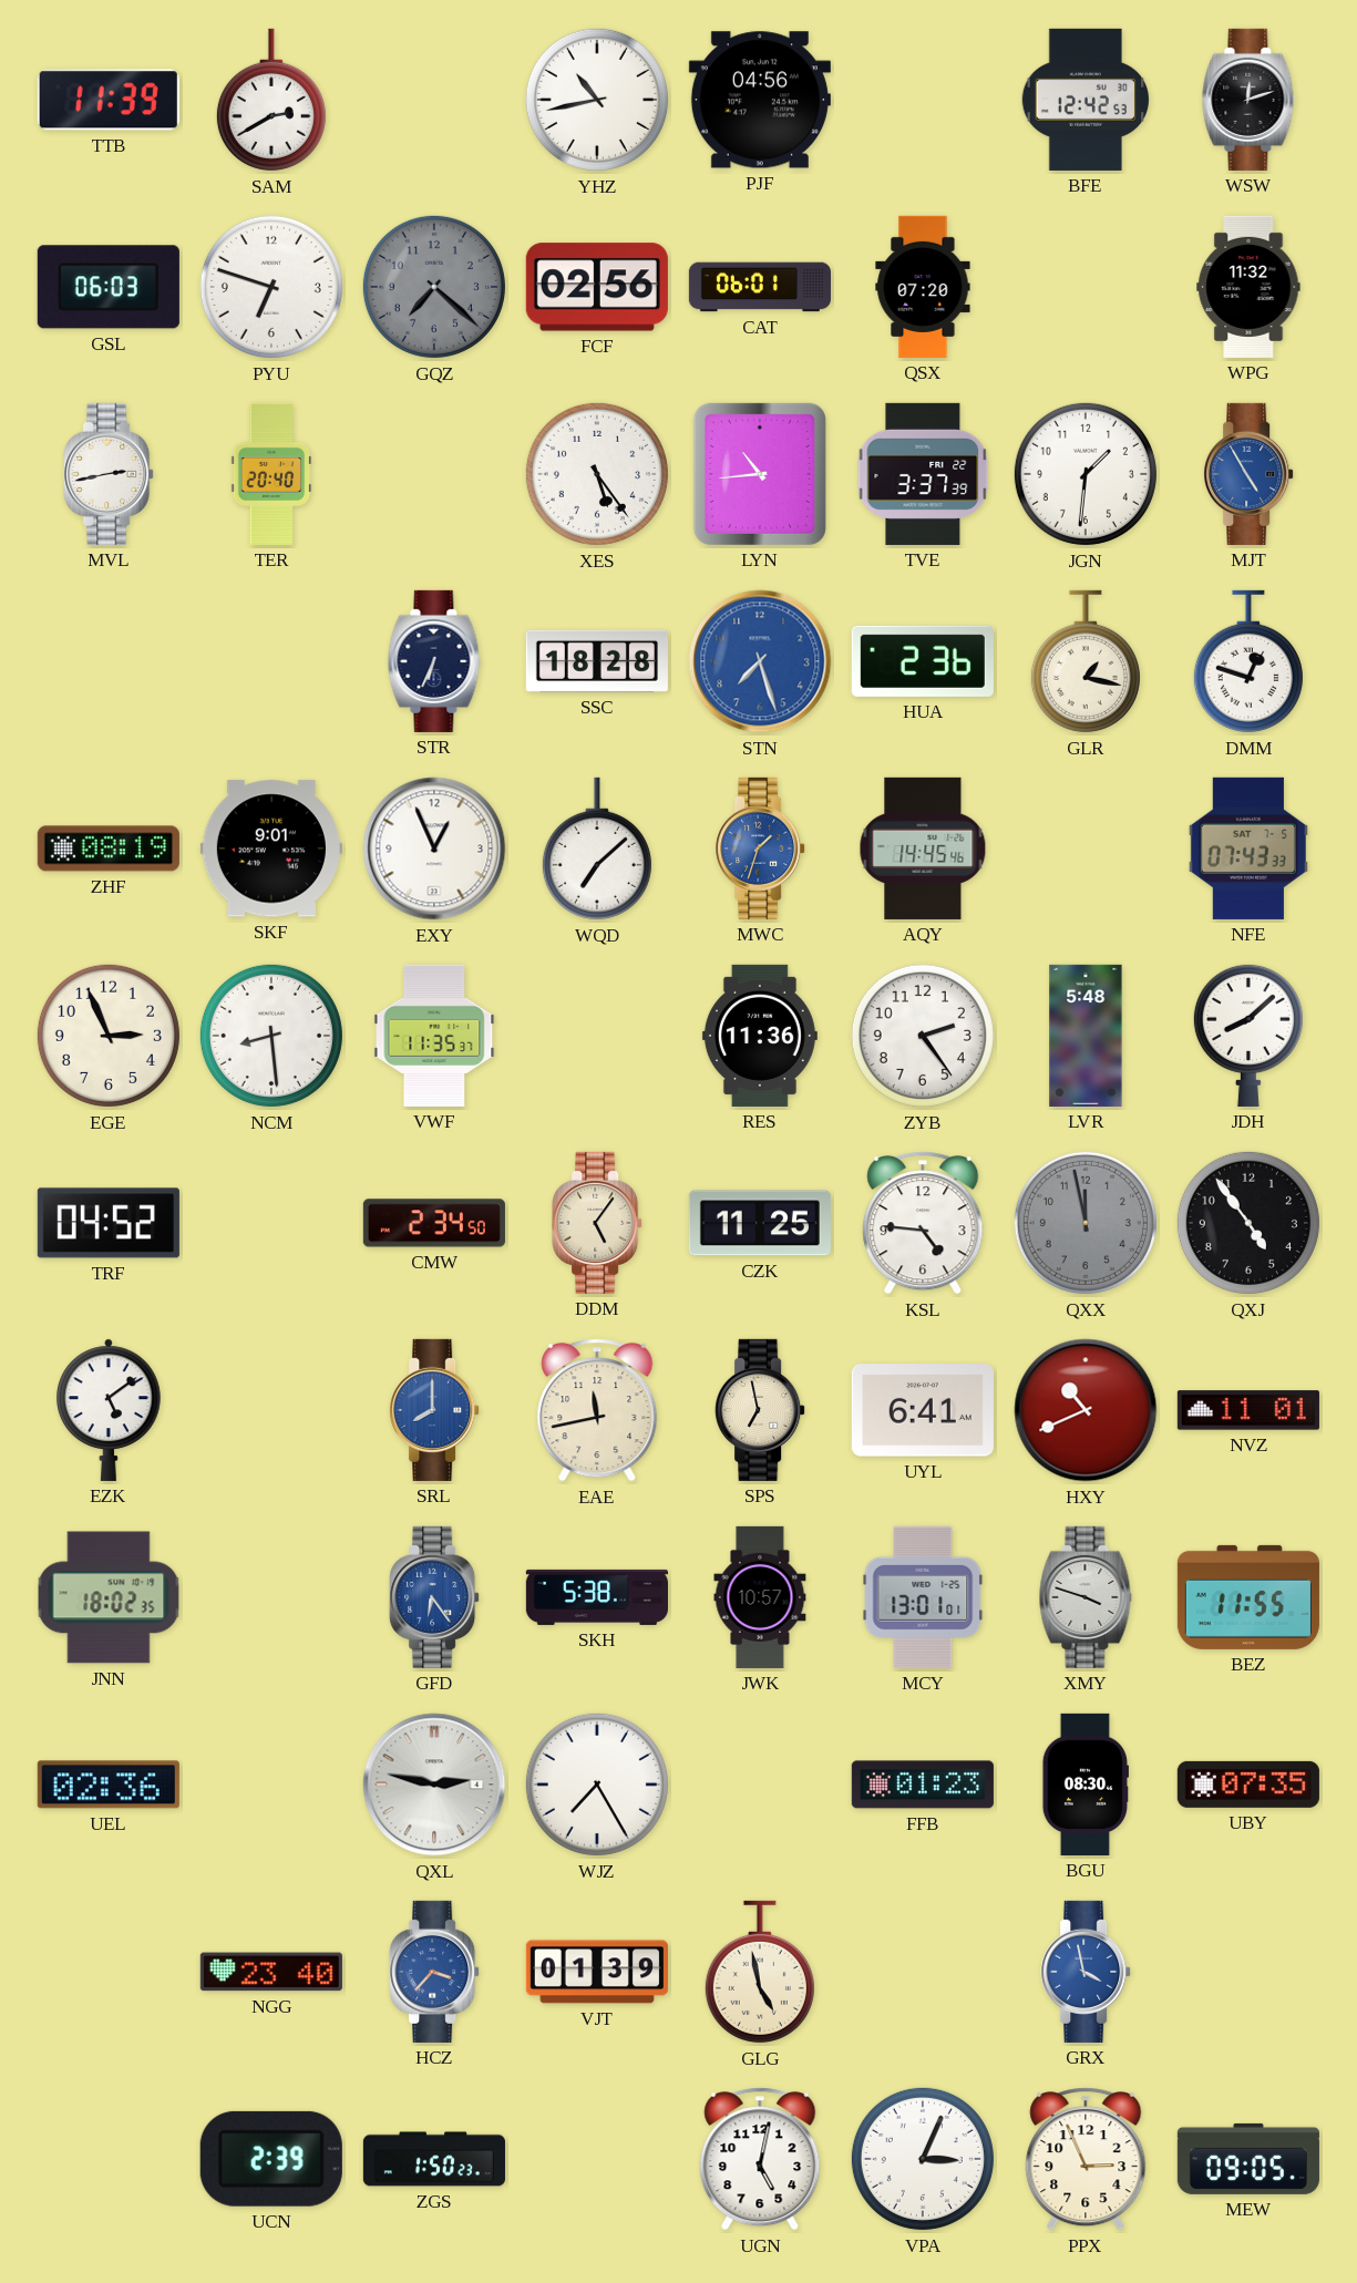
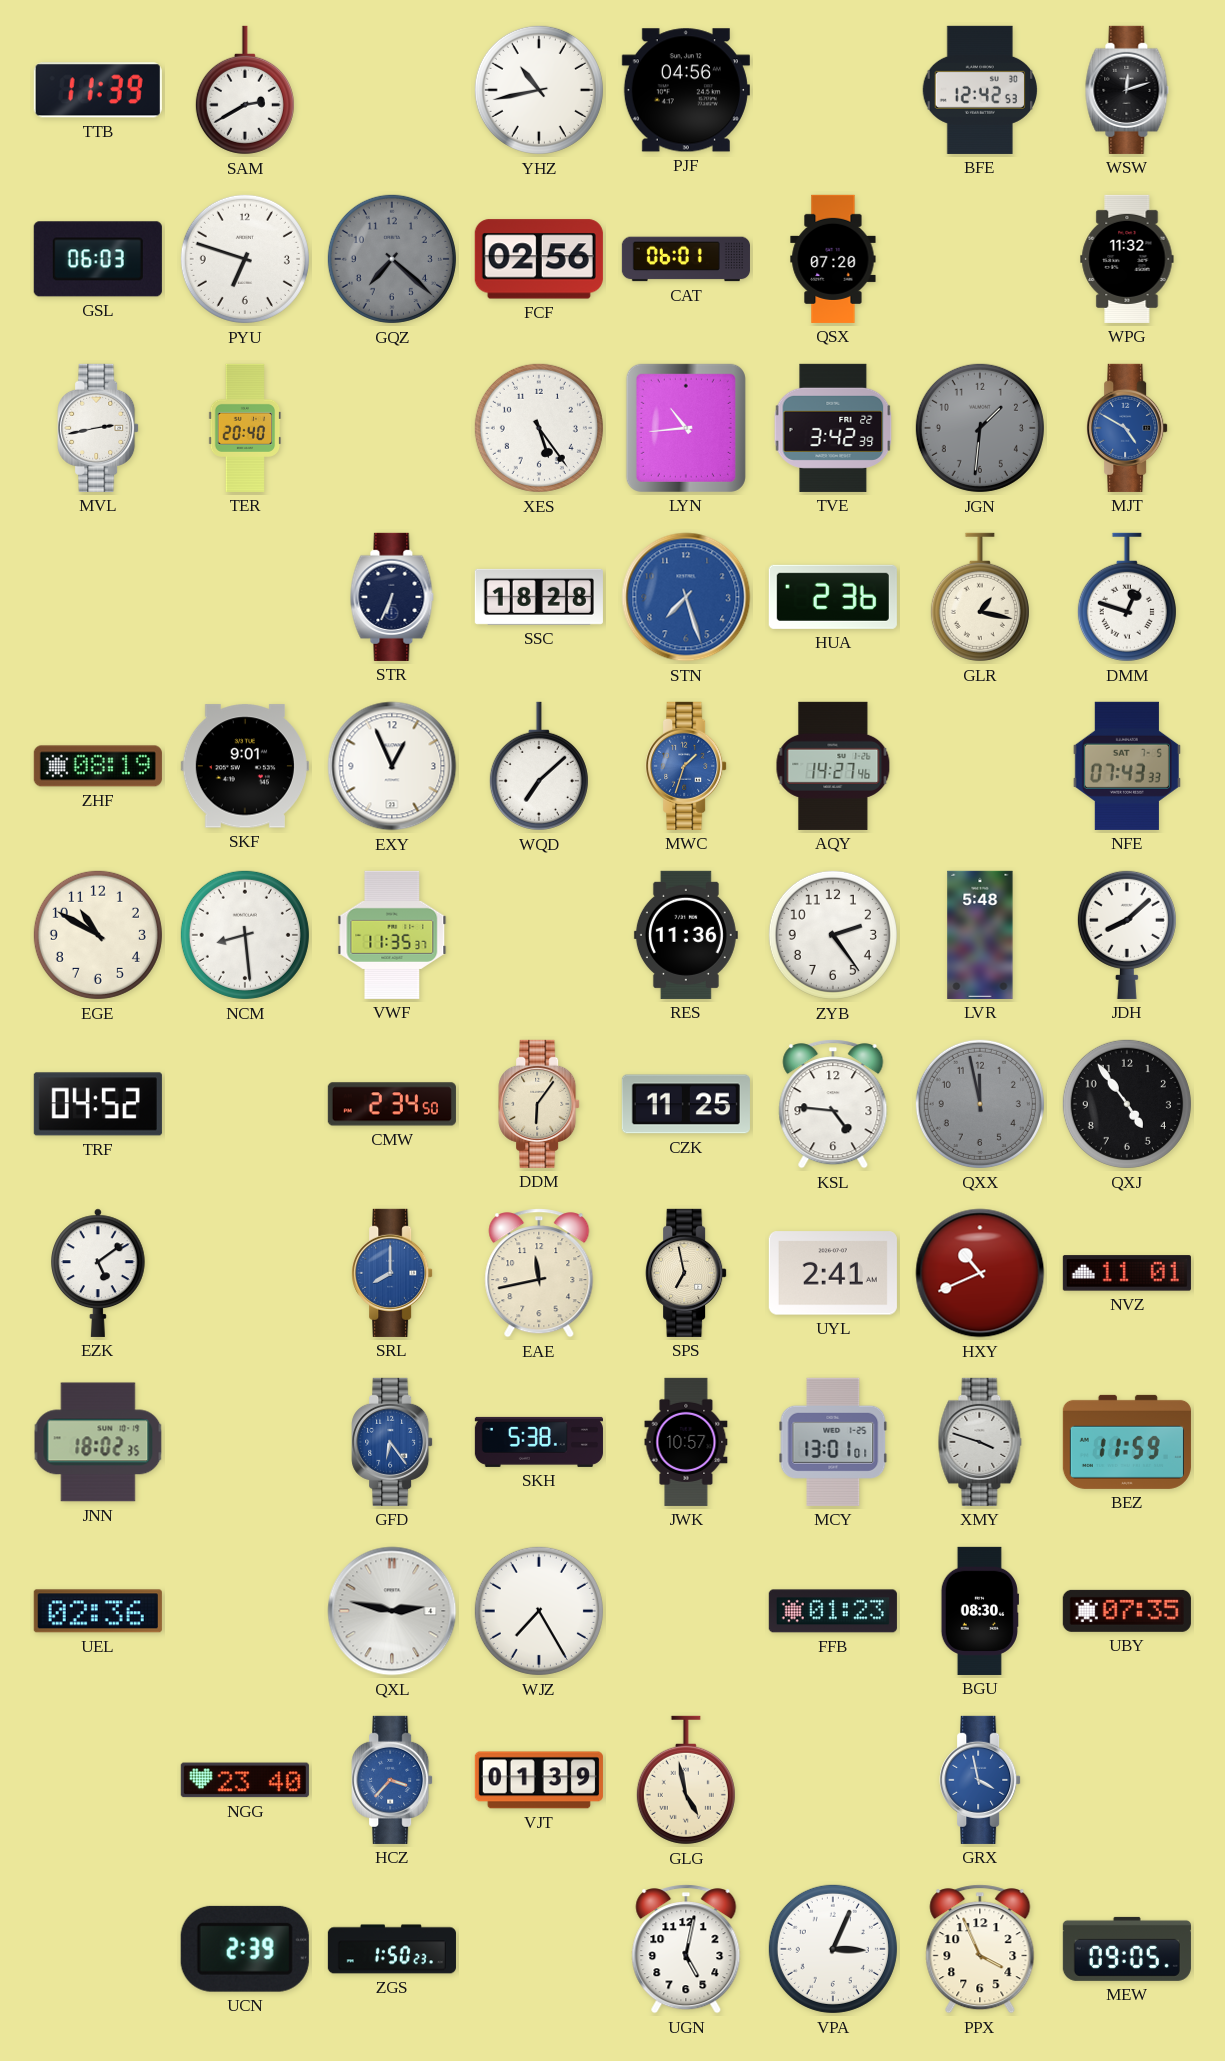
TVE: 3:37 -> 3:42
JGN dial: white -> grey
MJT: 4:55 -> 4:50
AQY: 14:45 -> 14:27
EGE: 2:56 -> 10:50
DDM: 5:06 -> 6:06
UYL: 6:41 -> 2:41
BEZ: 11:55 -> 11:59
PPX: 2:56 -> 3:56
